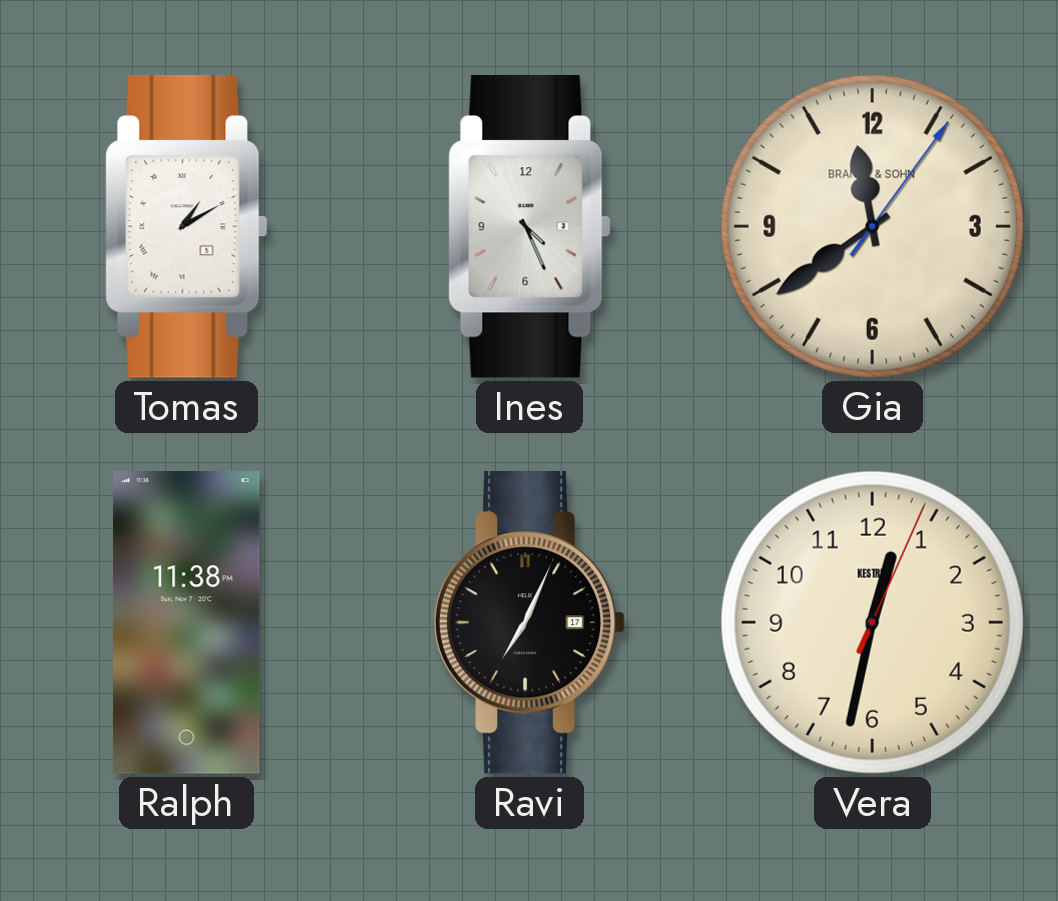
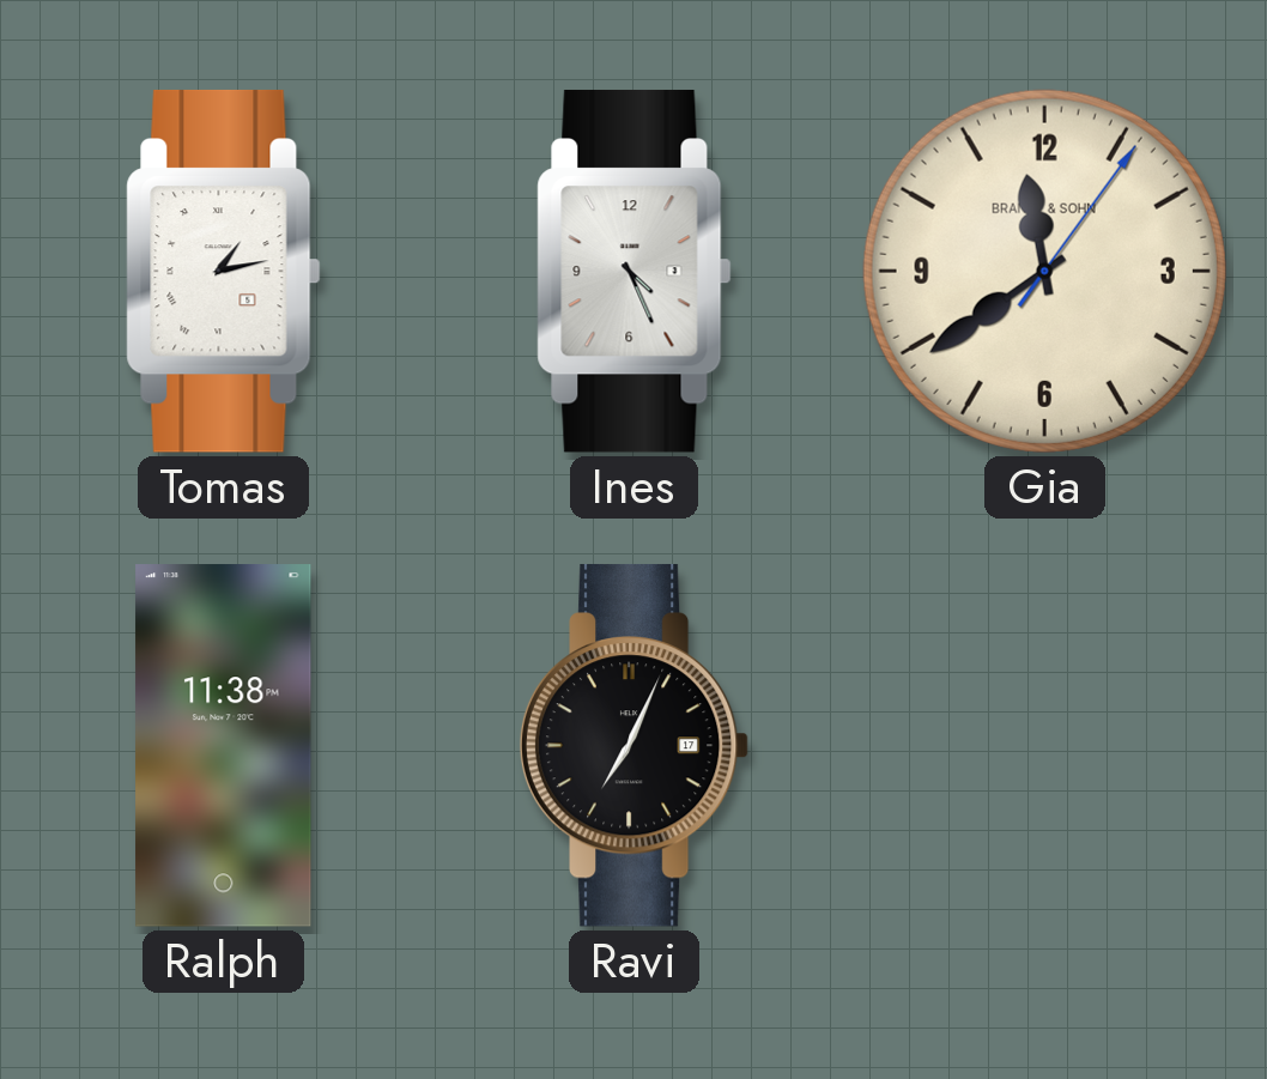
Tomas: 1:10 -> 1:13
Vera: 12:32 -> none
